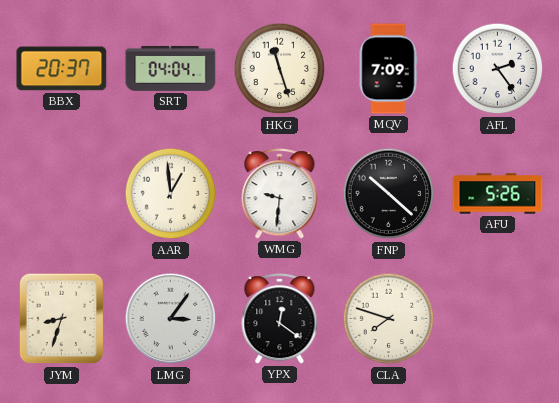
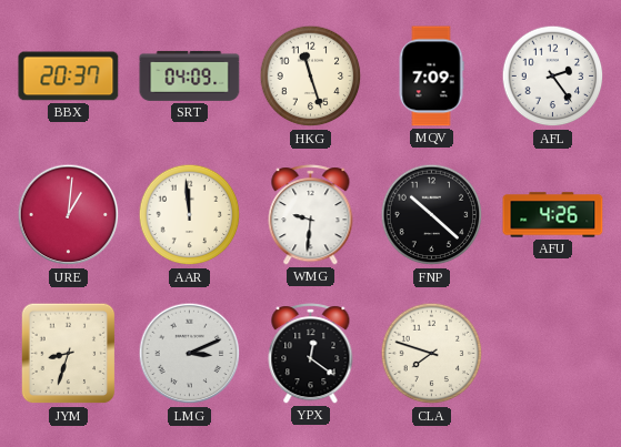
SRT: 04:04 -> 04:09
URE: none -> 1:01
AAR: 12:59 -> 11:59
AFU: 5:26 -> 4:26
LMG: 3:06 -> 3:11
